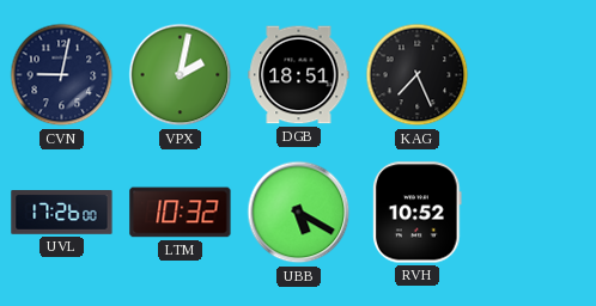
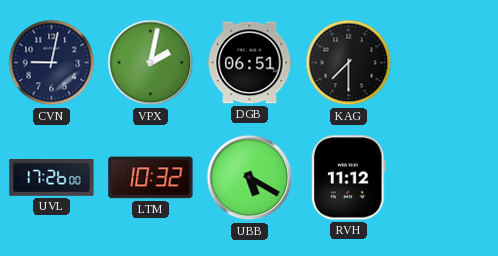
DGB: 18:51 -> 06:51
KAG: 7:26 -> 7:30
RVH: 10:52 -> 11:12
